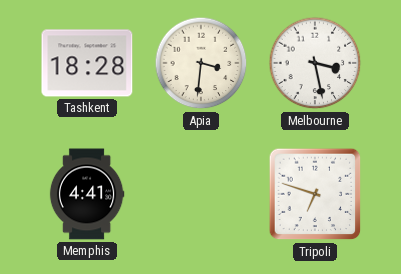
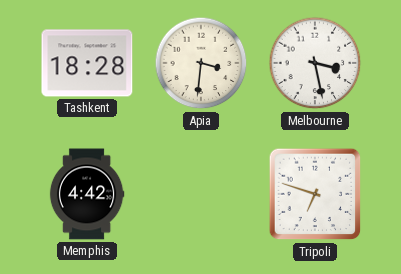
Memphis: 4:41 -> 4:42
